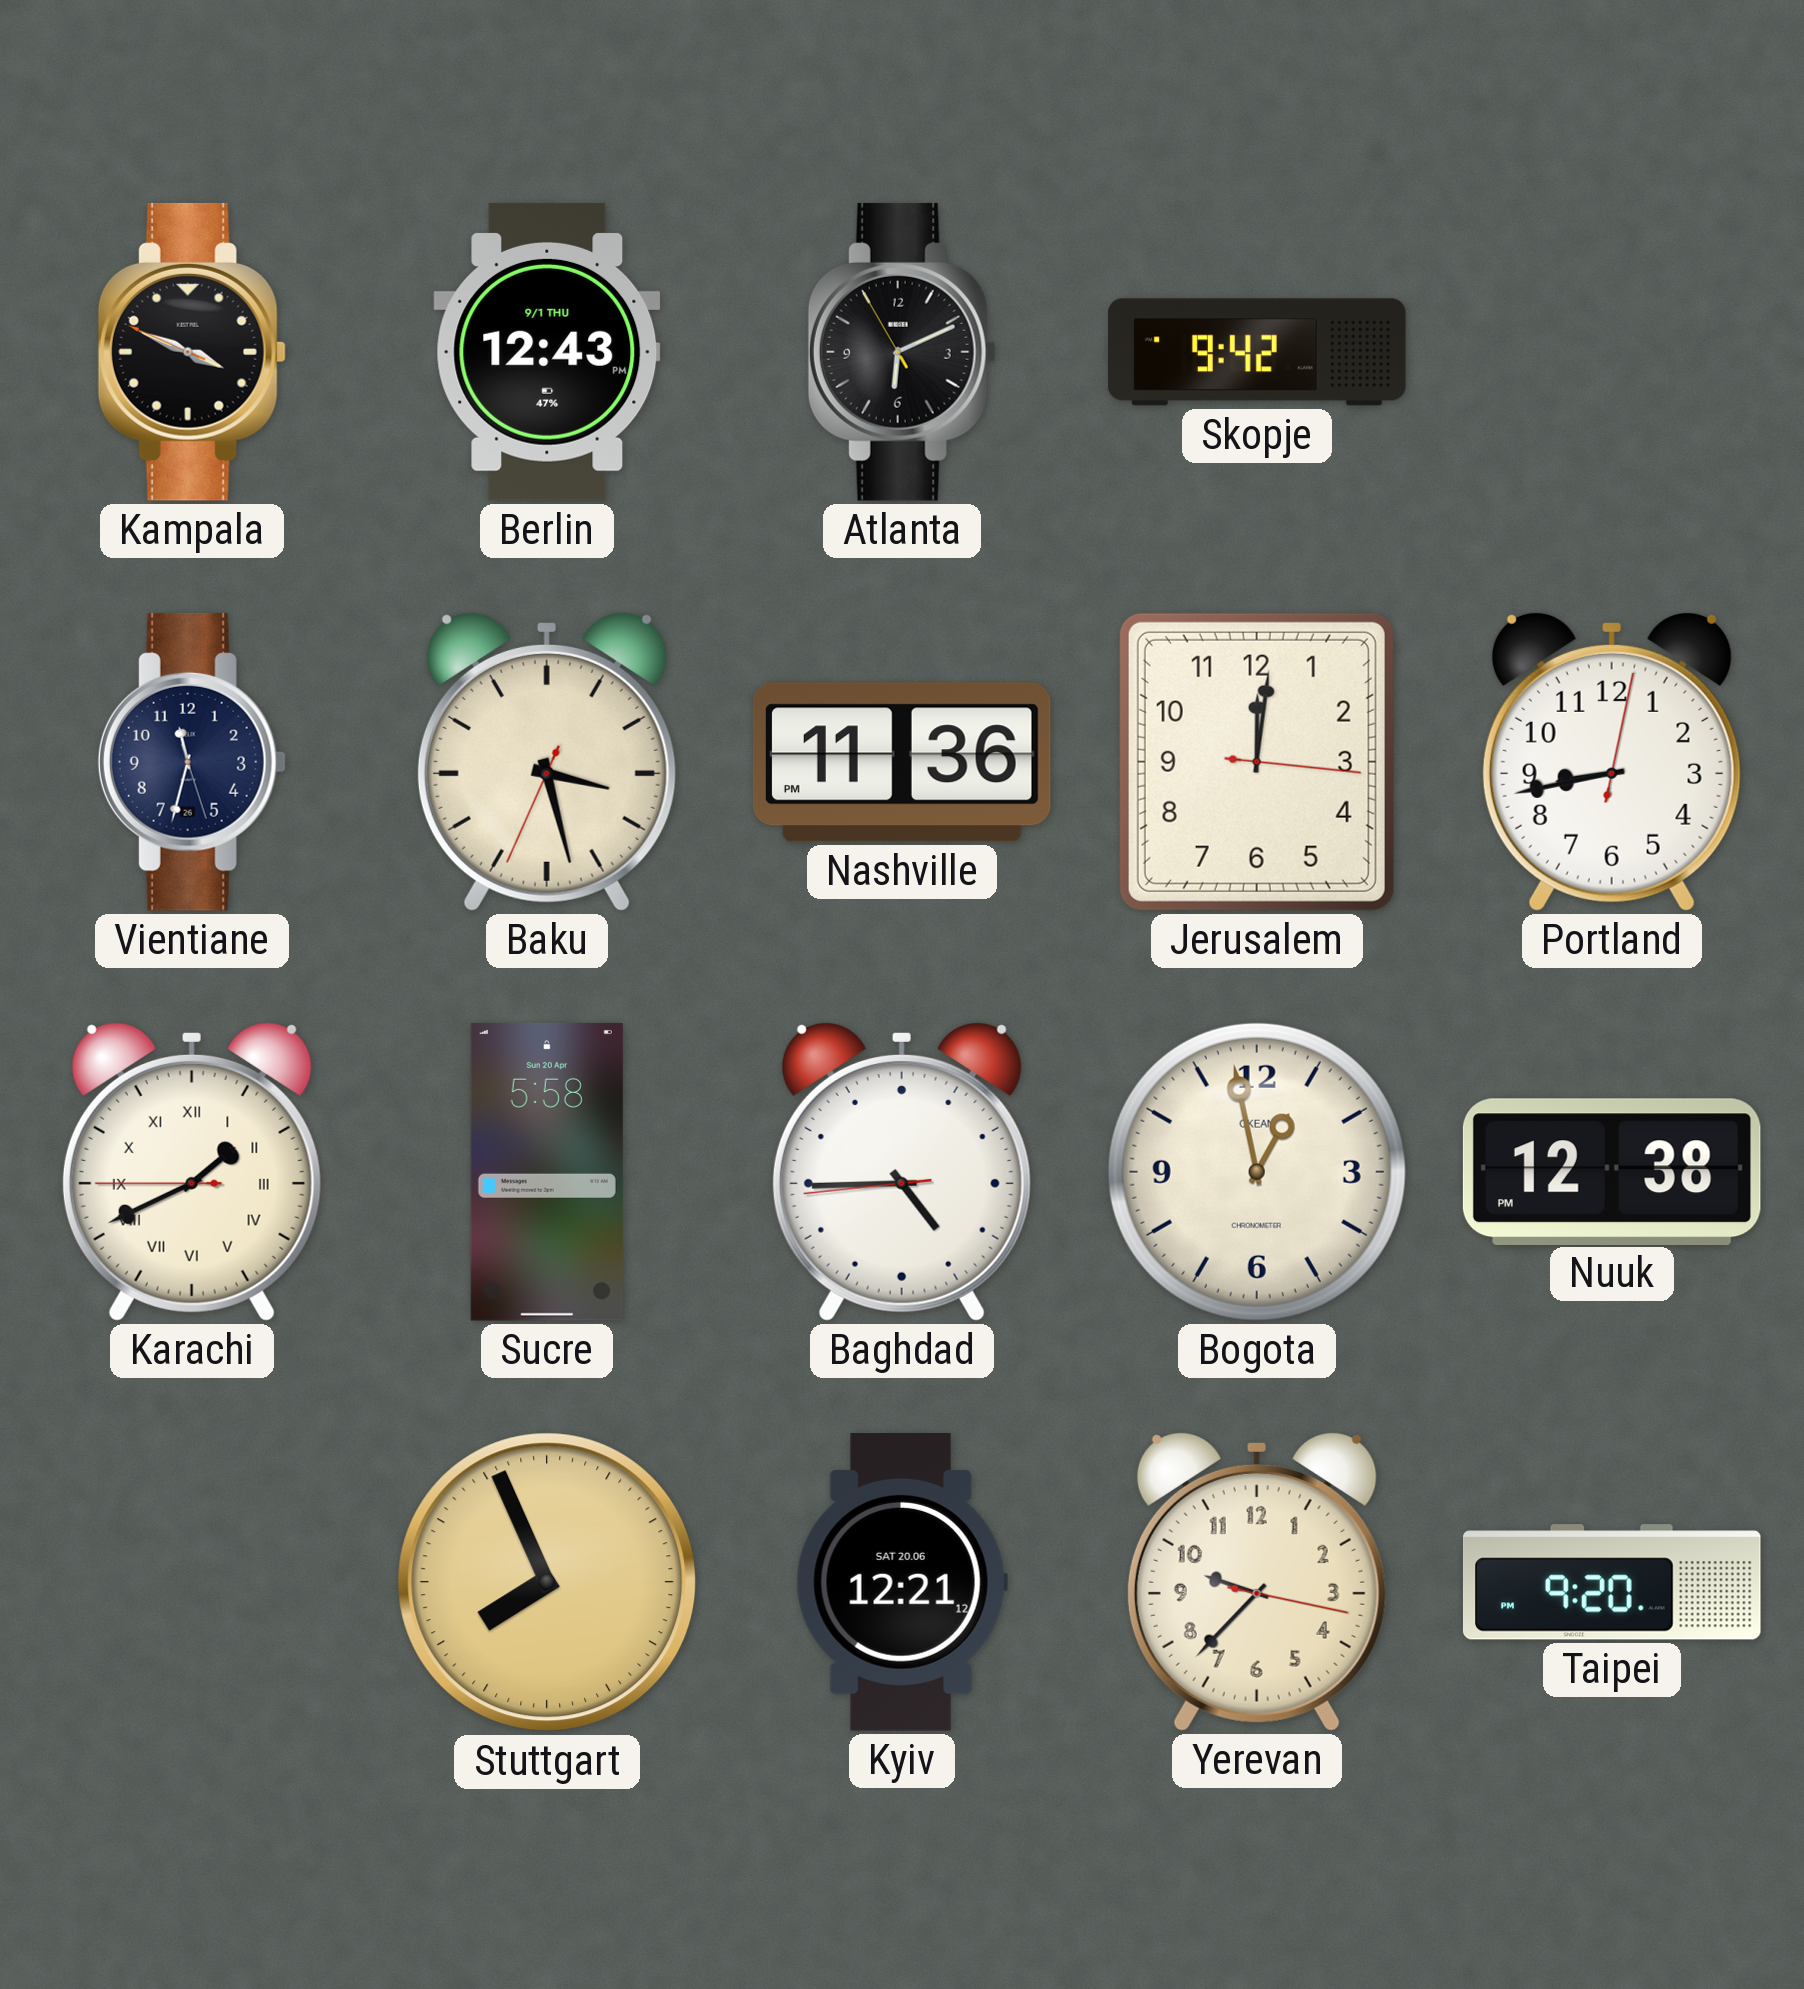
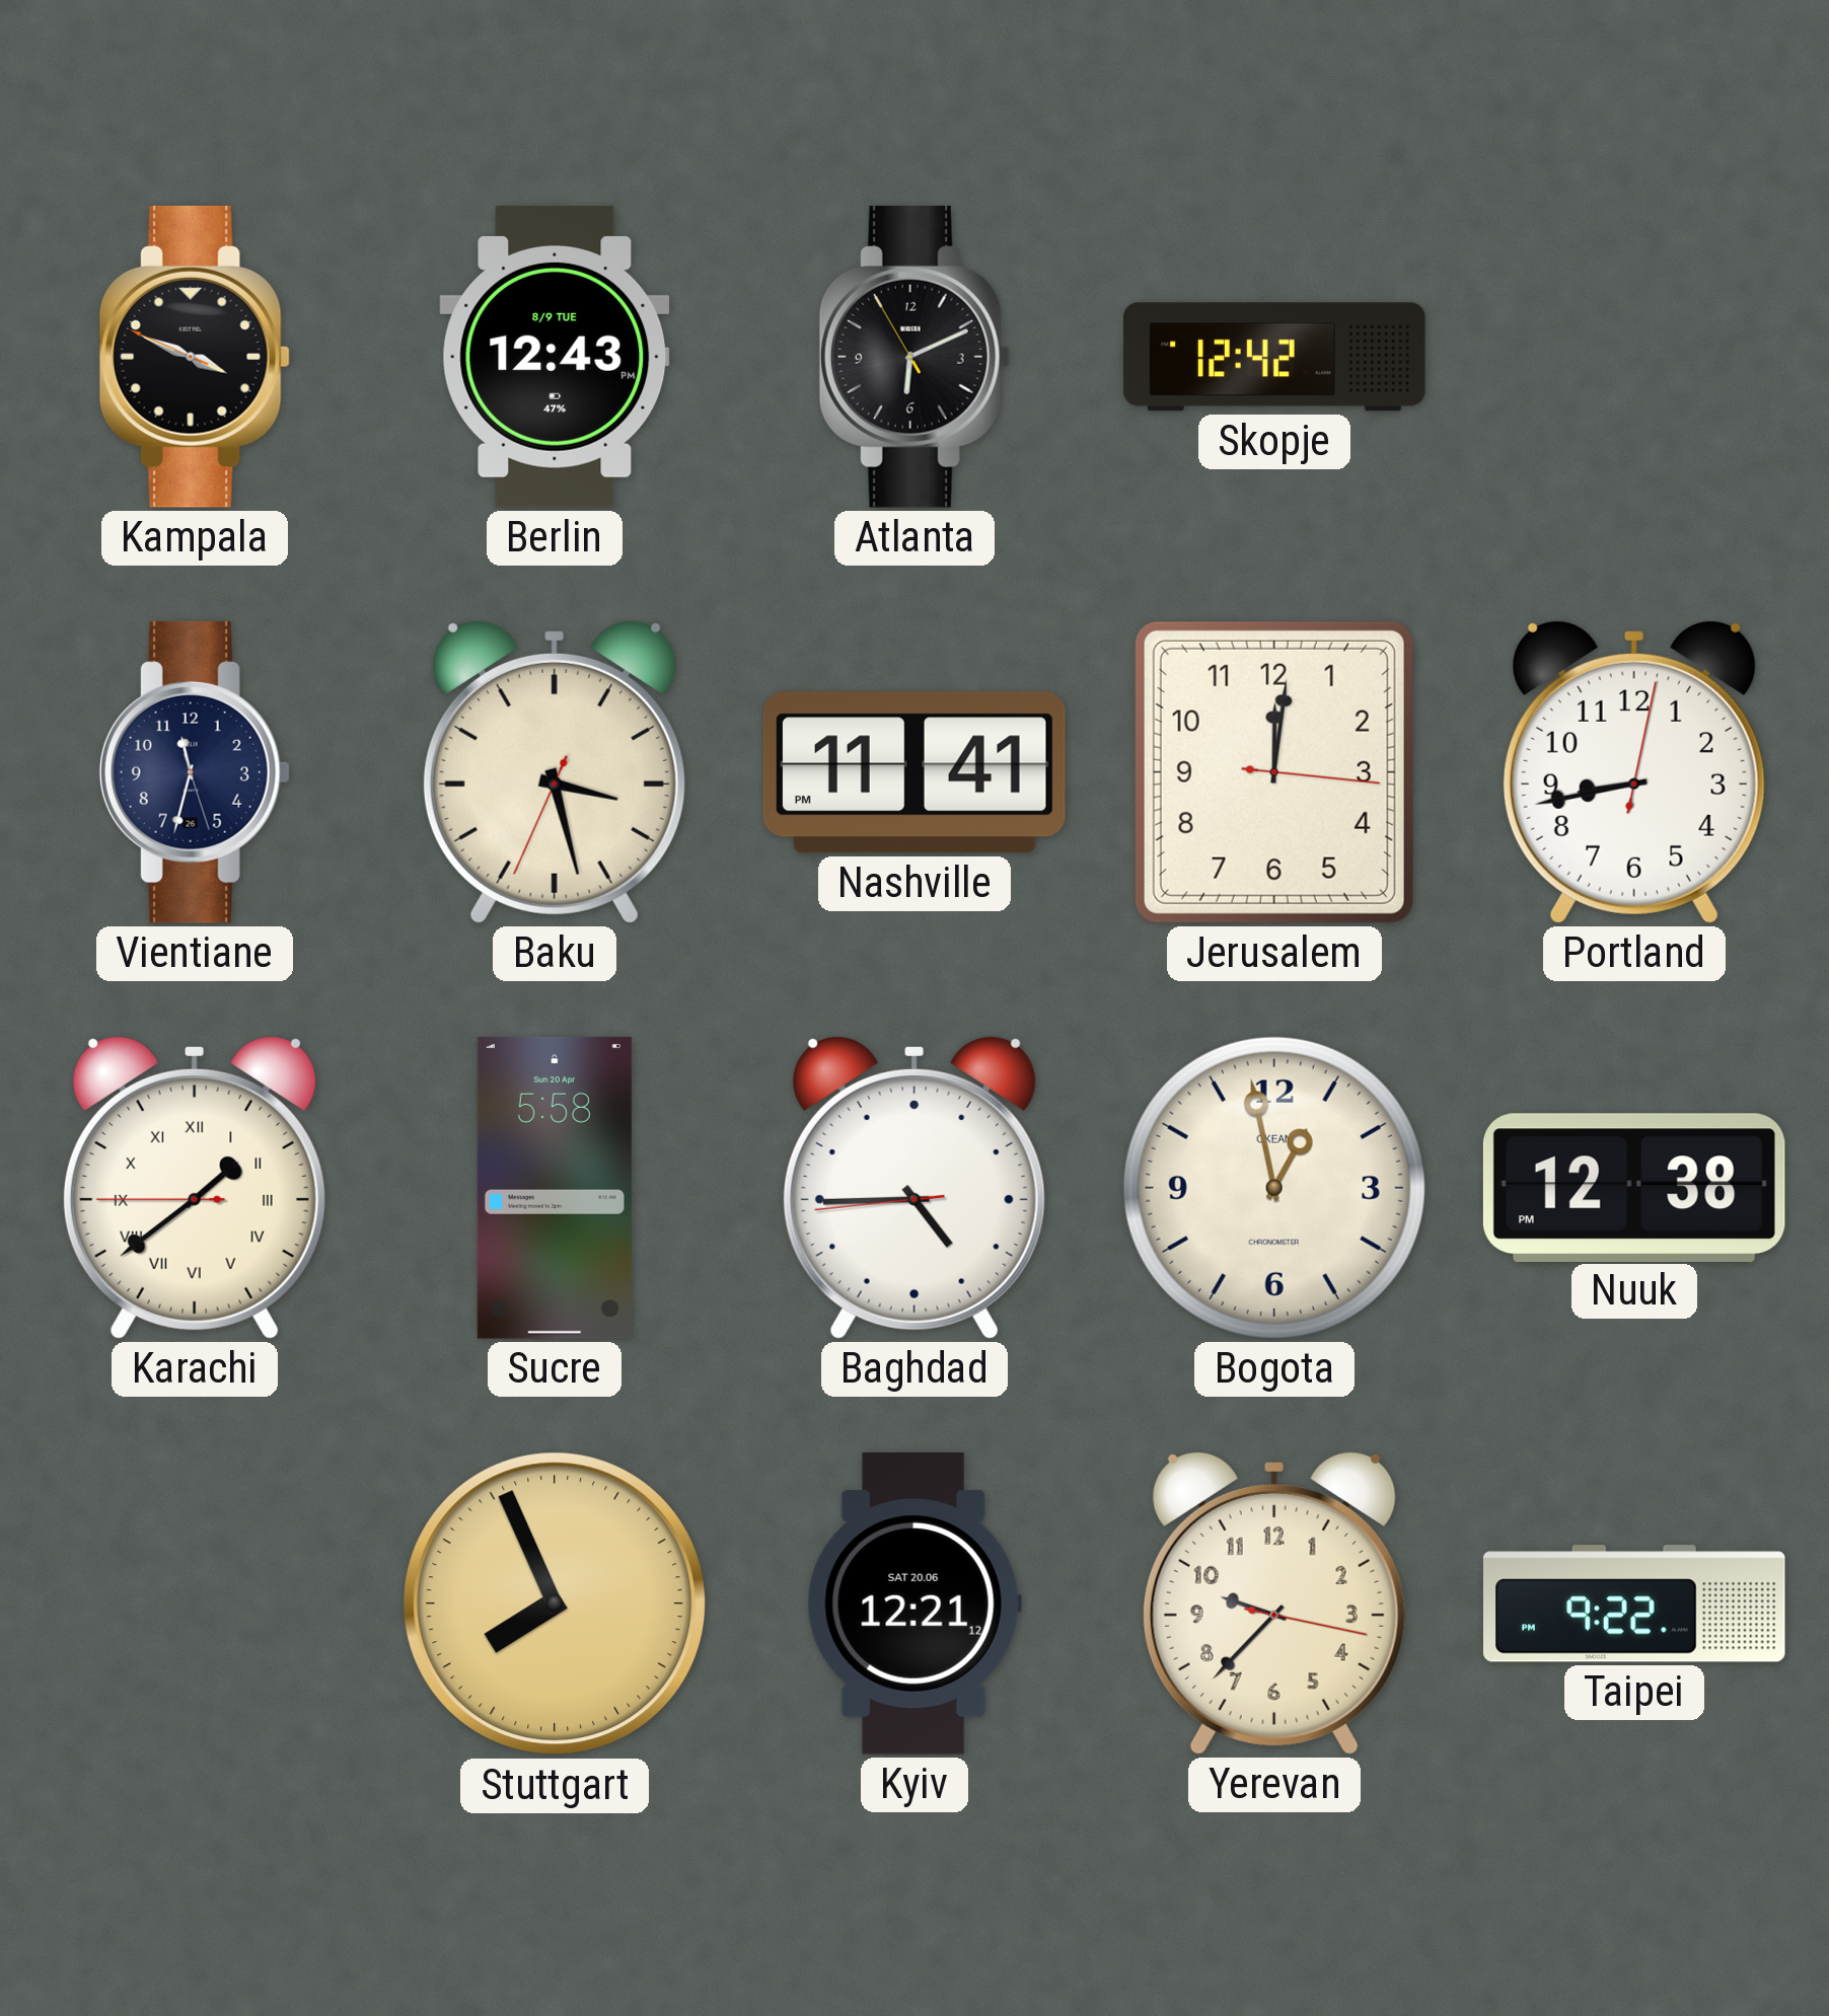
Berlin date: 9/1 THU -> 8/9 TUE
Skopje: 9:42 -> 12:42
Nashville: 11:36 -> 11:41
Karachi: 1:40 -> 1:38
Taipei: 9:20 -> 9:22
